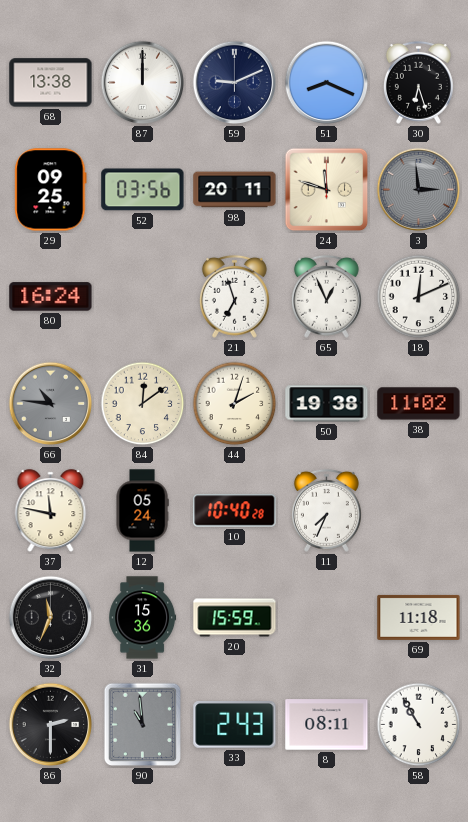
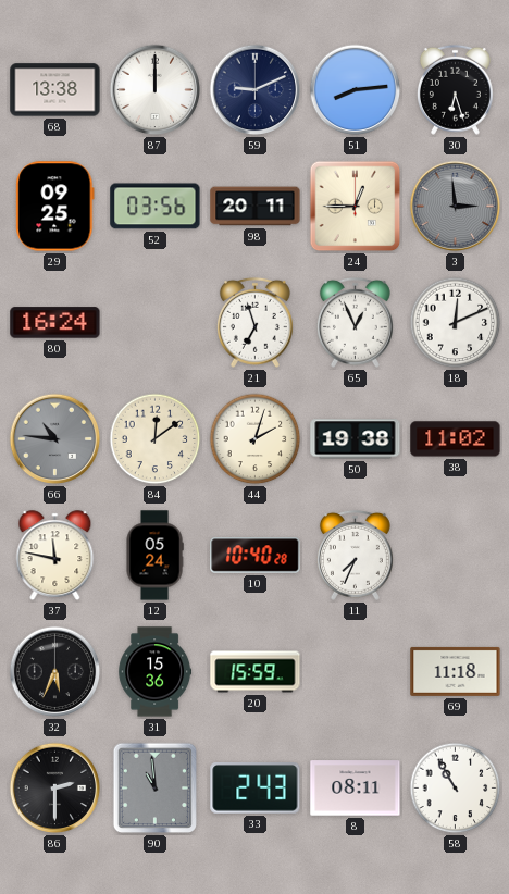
51: 8:19 -> 8:14
24: 11:48 -> 12:45
32: 11:34 -> 5:34
